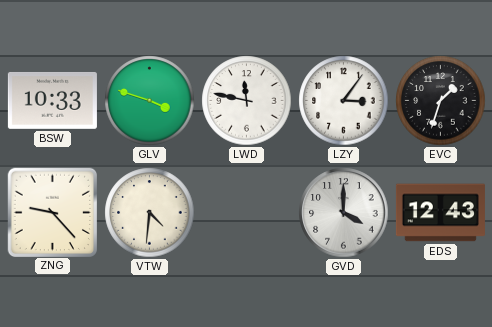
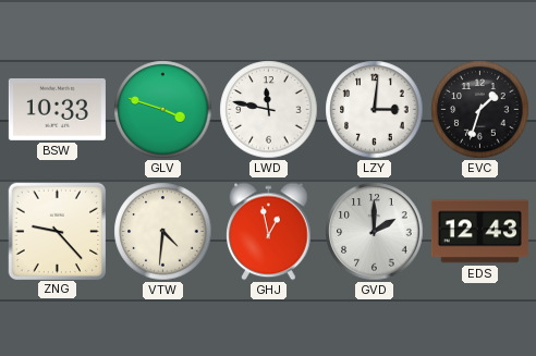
LZY: 3:06 -> 3:01
GHJ: none -> 12:58
GVD: 4:00 -> 2:00
